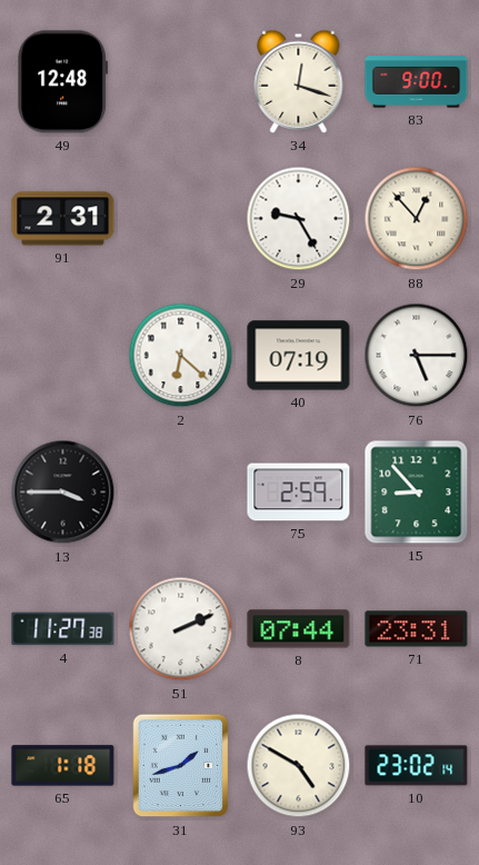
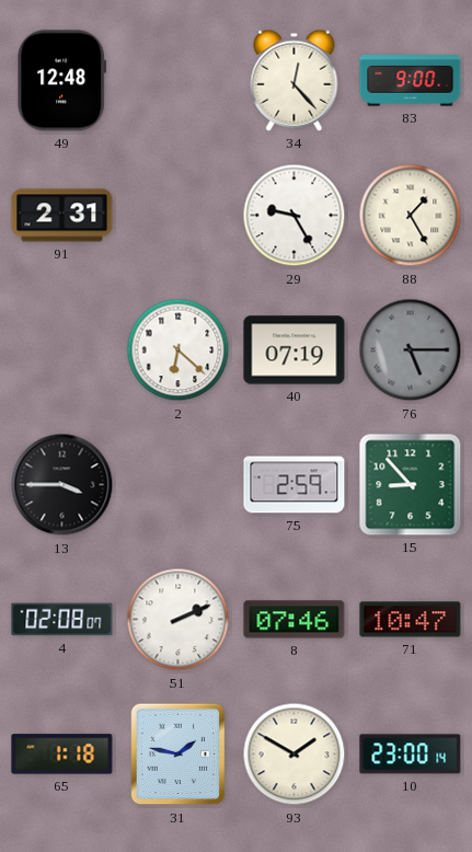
34: 12:18 -> 12:23
88: 12:53 -> 1:25
76 dial: white -> grey
4: 11:27 -> 02:08
8: 07:44 -> 07:46
71: 23:31 -> 10:47
31: 1:42 -> 1:47
93: 4:50 -> 1:50
10: 23:02 -> 23:00
